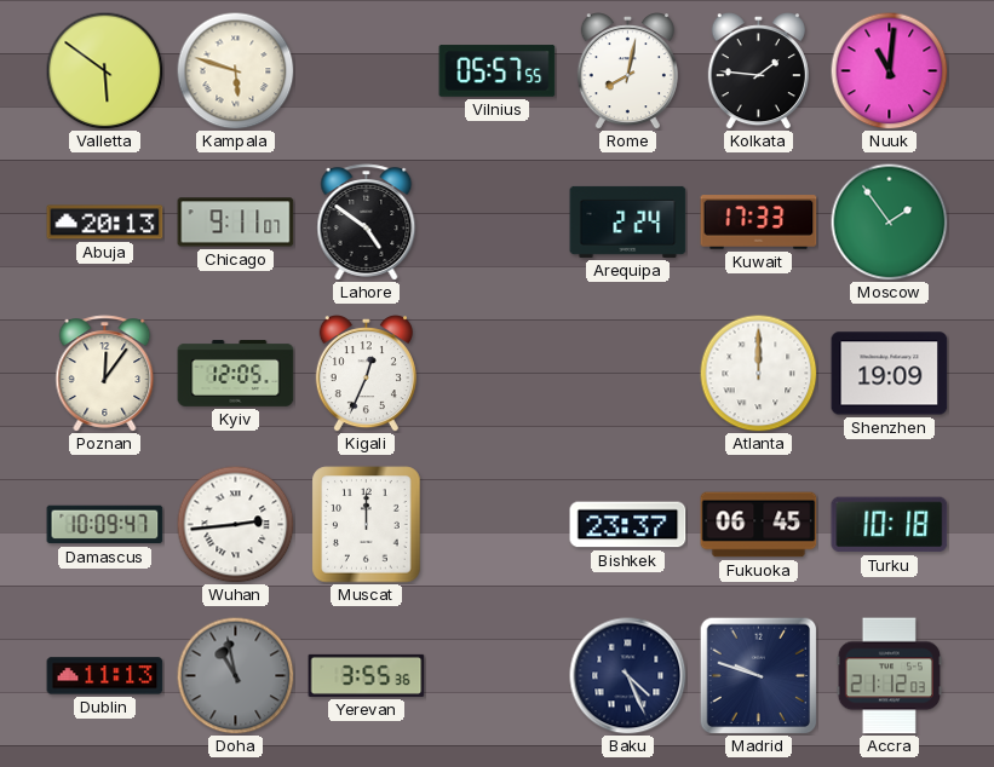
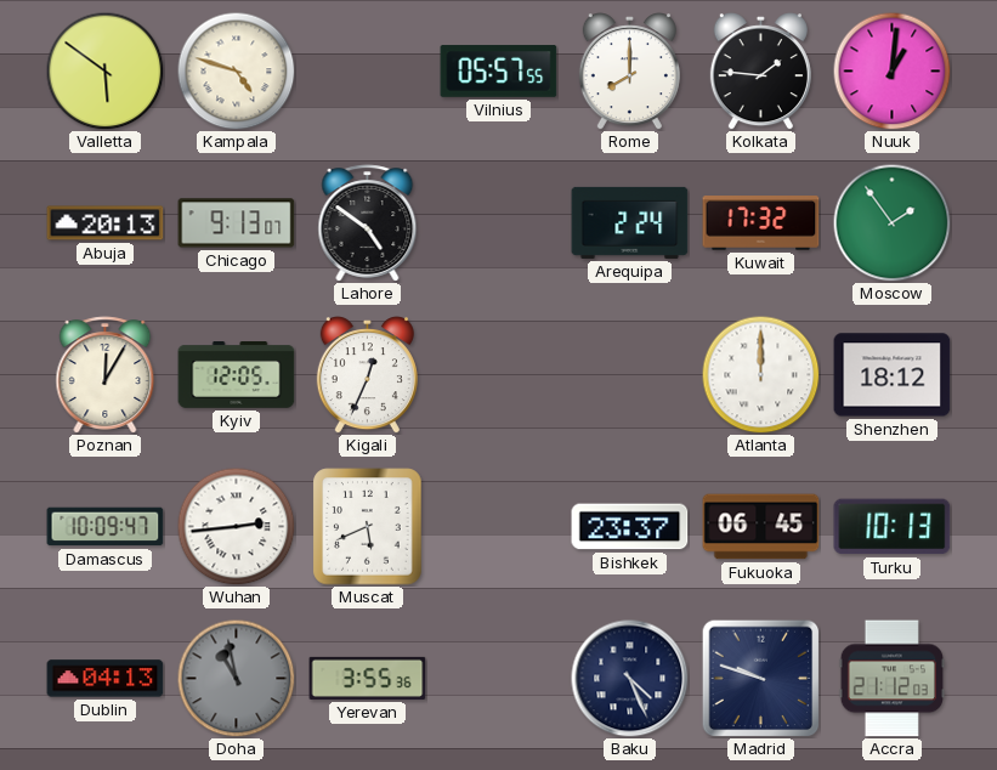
Kampala: 5:48 -> 4:48
Rome: 8:02 -> 8:00
Nuuk: 11:01 -> 1:01
Chicago: 9:11 -> 9:13
Kuwait: 17:33 -> 17:32
Poznan: 12:06 -> 12:05
Shenzhen: 19:09 -> 18:12
Muscat: 12:00 -> 5:41
Turku: 10:18 -> 10:13
Dublin: 11:13 -> 04:13
